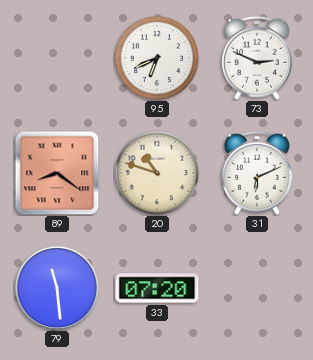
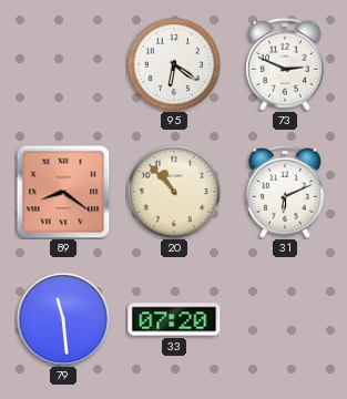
95: 6:41 -> 6:21
20: 10:48 -> 10:53
